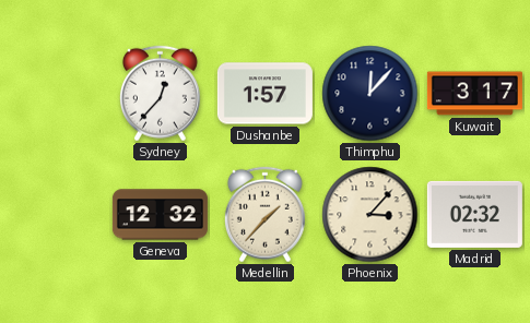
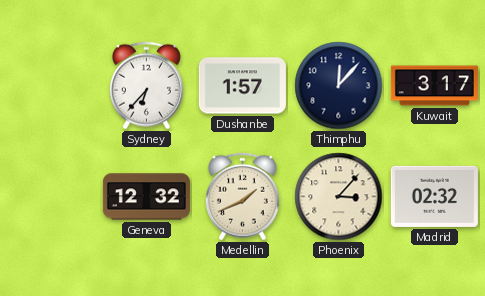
Sydney: 12:37 -> 6:37
Medellin: 1:37 -> 1:41
